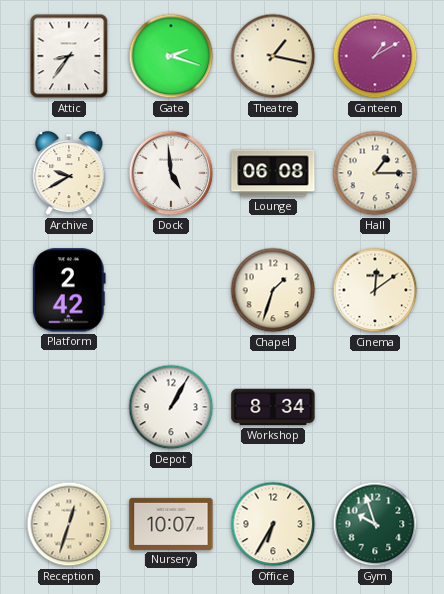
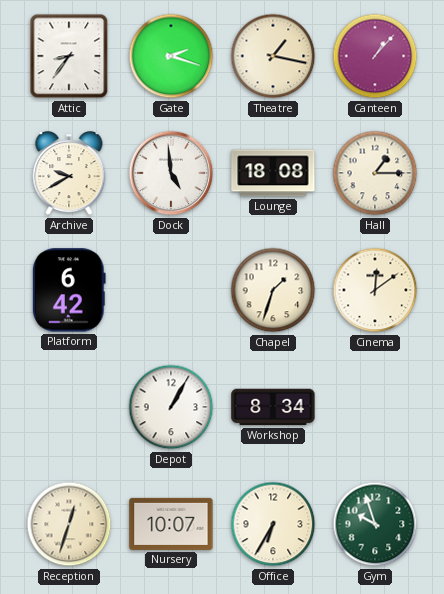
Canteen: 1:10 -> 1:07
Lounge: 06:08 -> 18:08
Platform: 2:42 -> 6:42
